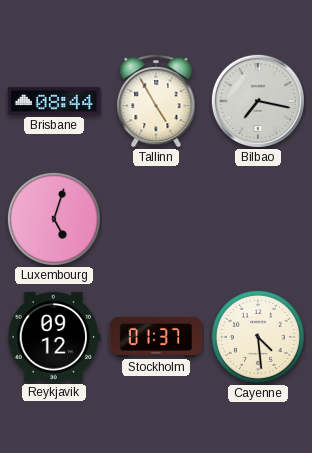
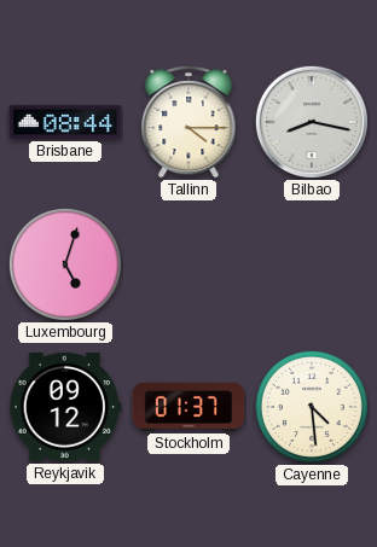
Tallinn: 4:55 -> 4:15
Bilbao: 7:17 -> 8:17
